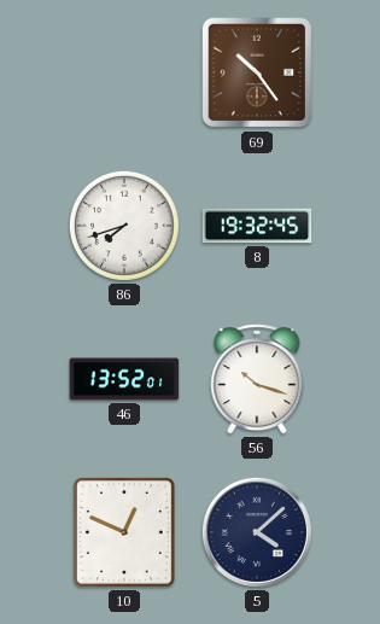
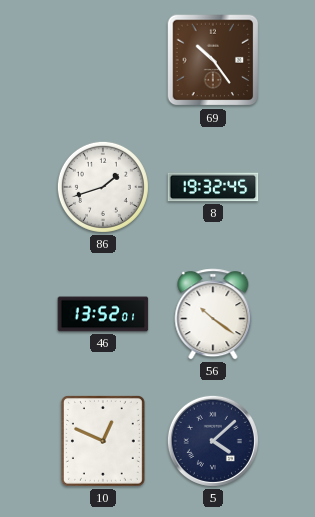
86: 7:42 -> 1:42
56: 10:18 -> 10:21
